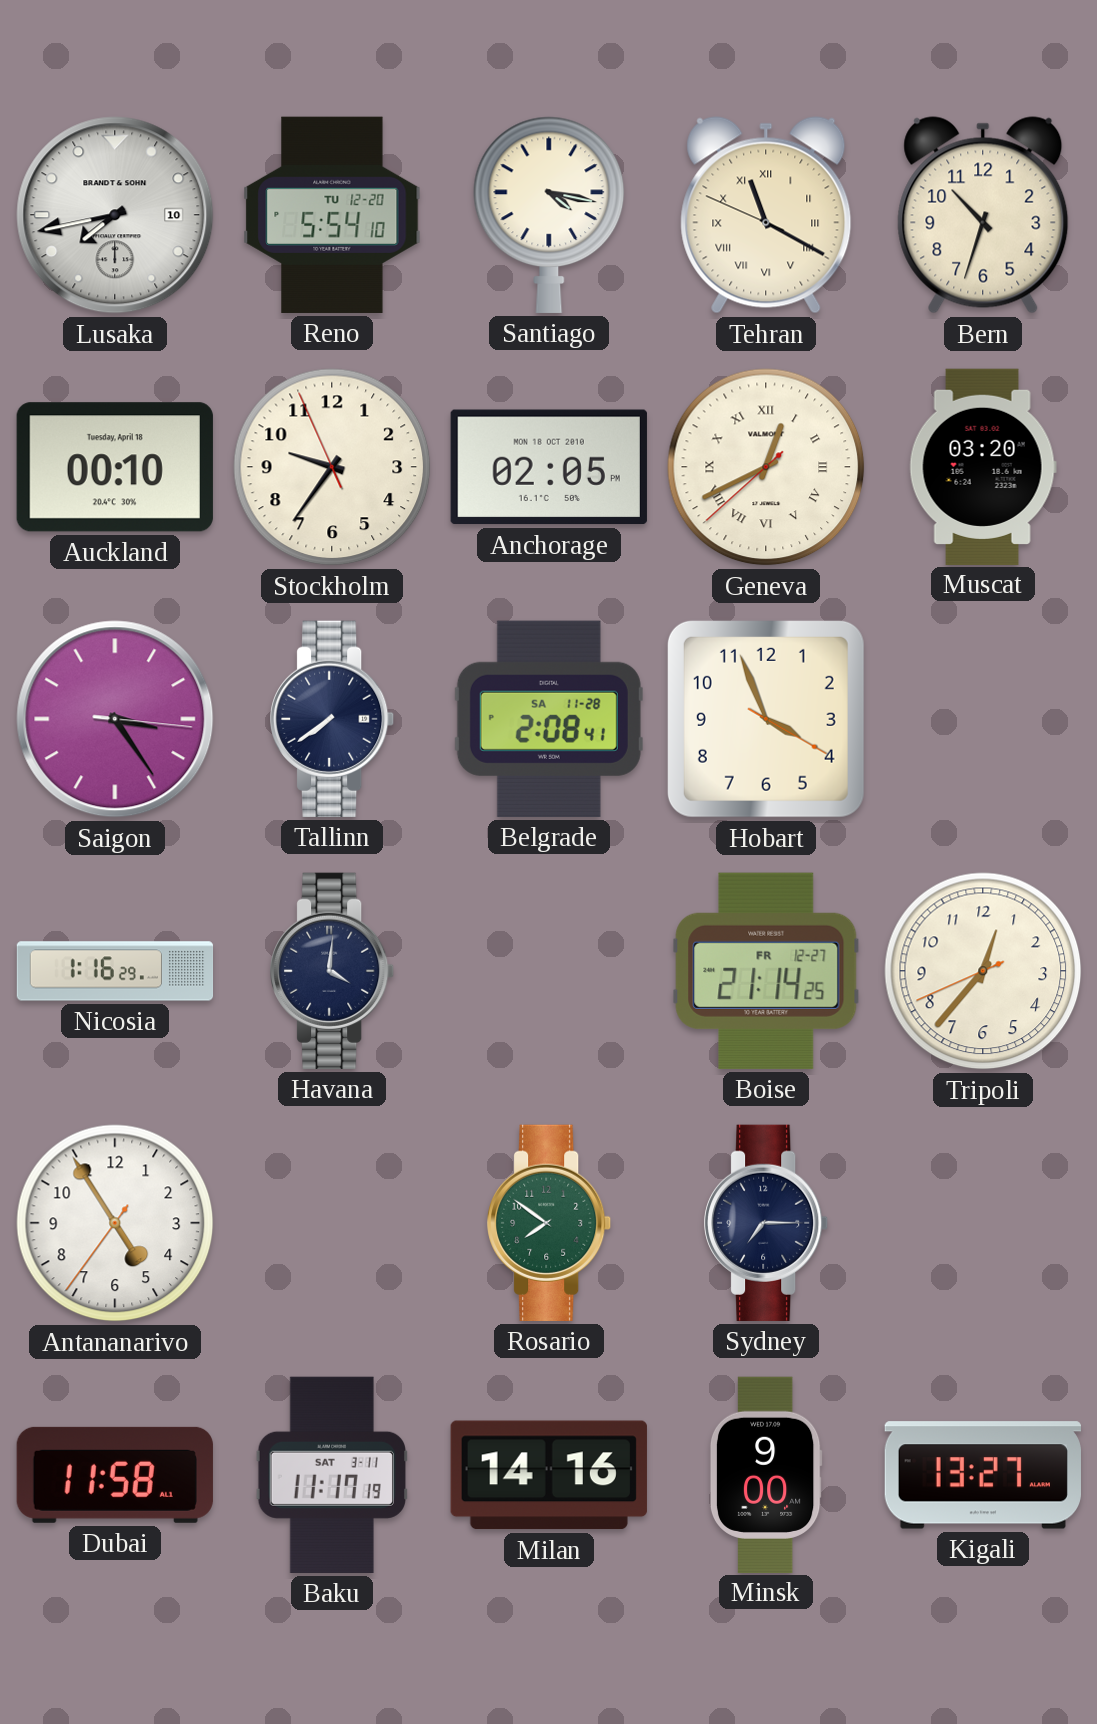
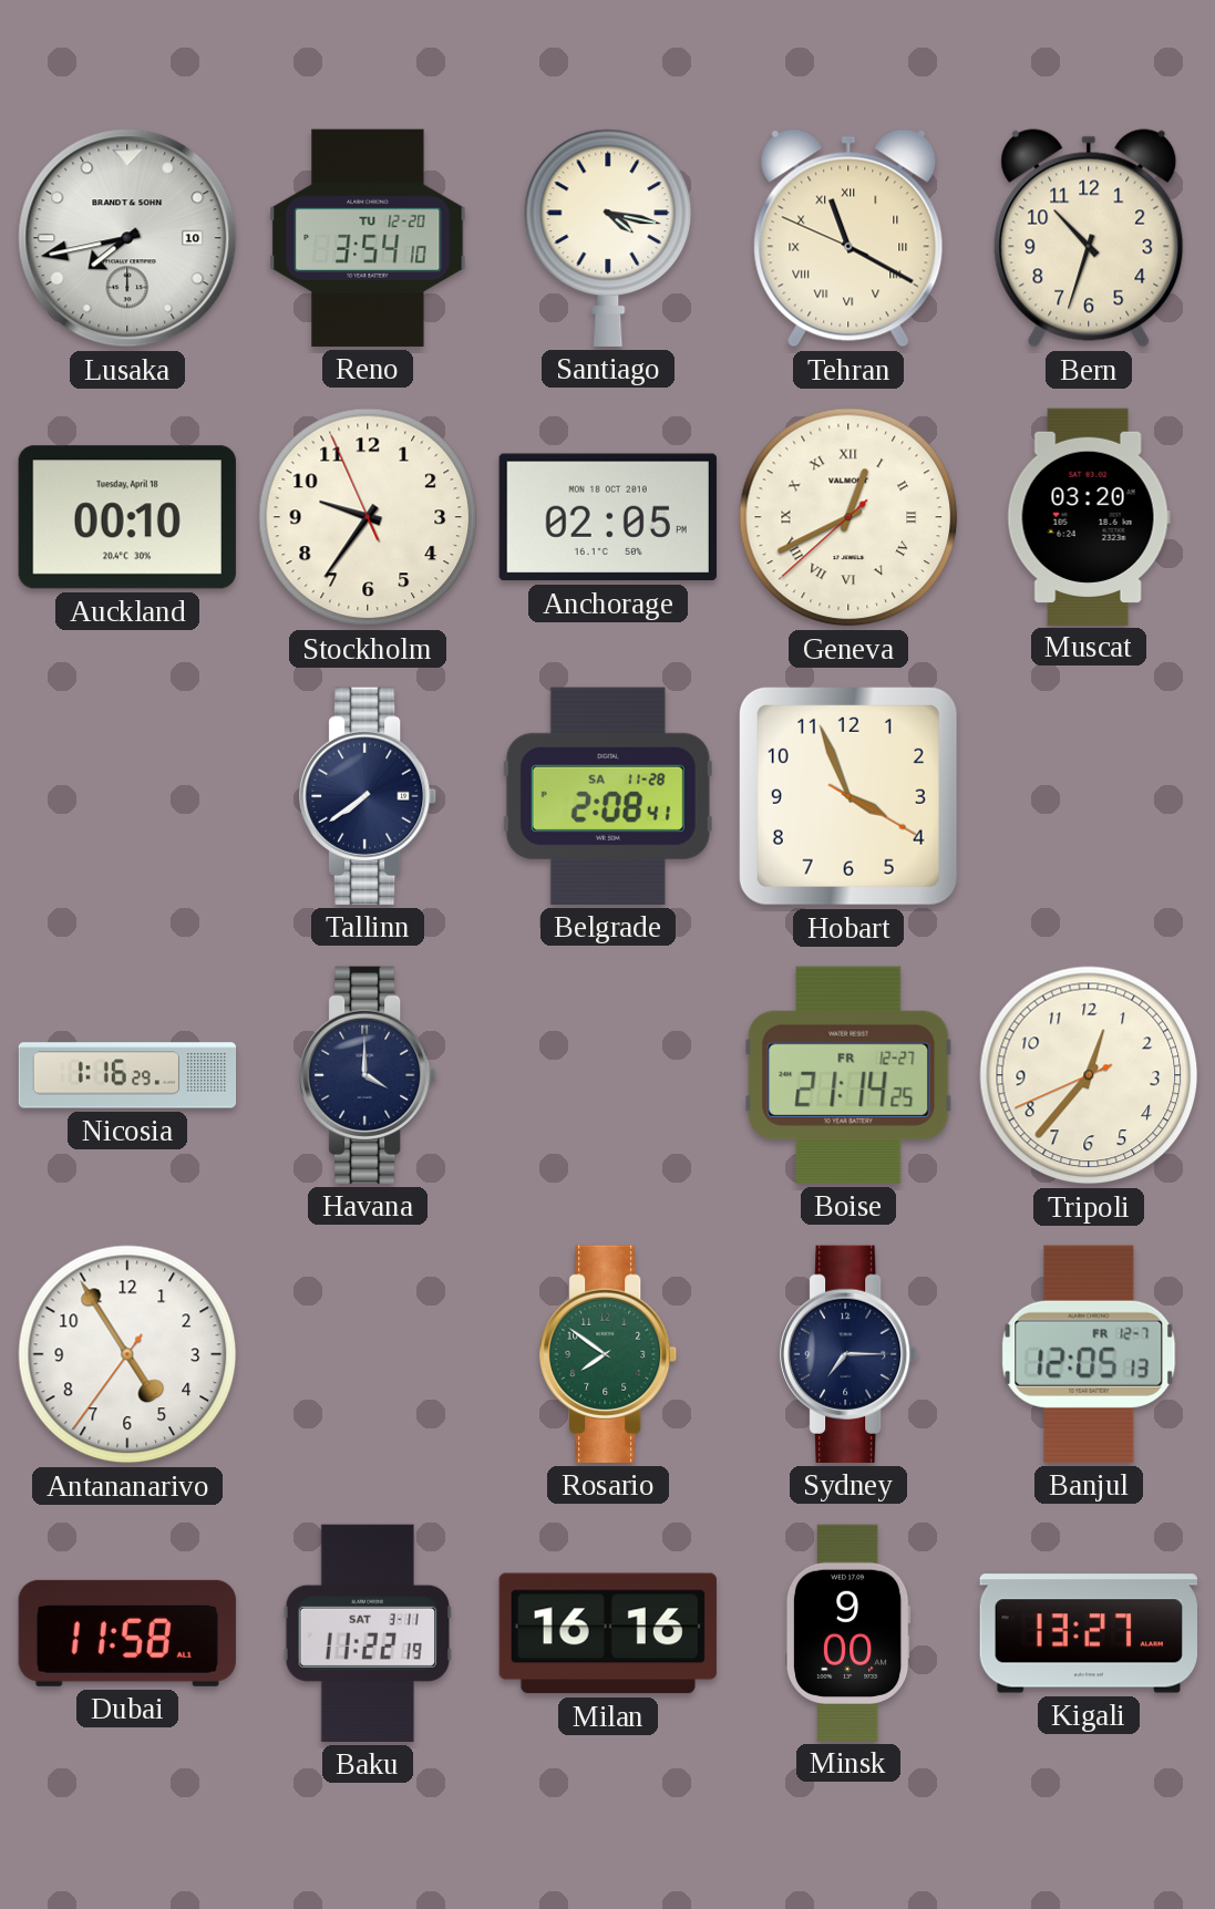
Reno: 5:54 -> 3:54
Saigon: 3:24 -> none
Havana: 4:01 -> 4:00
Banjul: none -> 12:05
Baku: 11:17 -> 11:22
Milan: 14:16 -> 16:16
